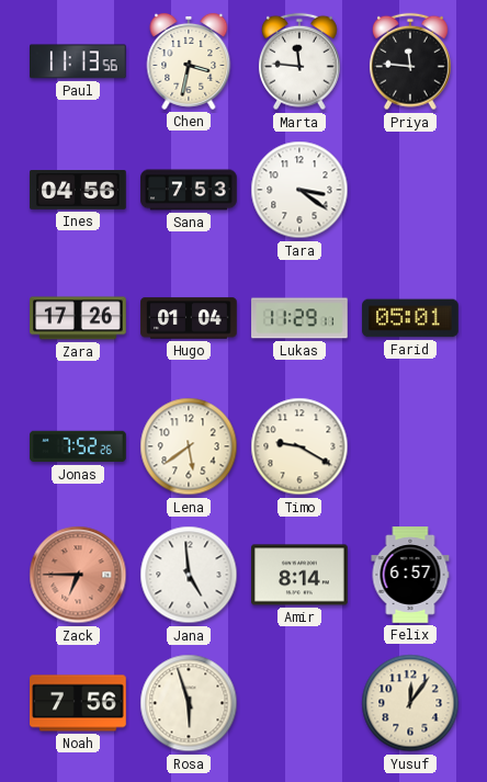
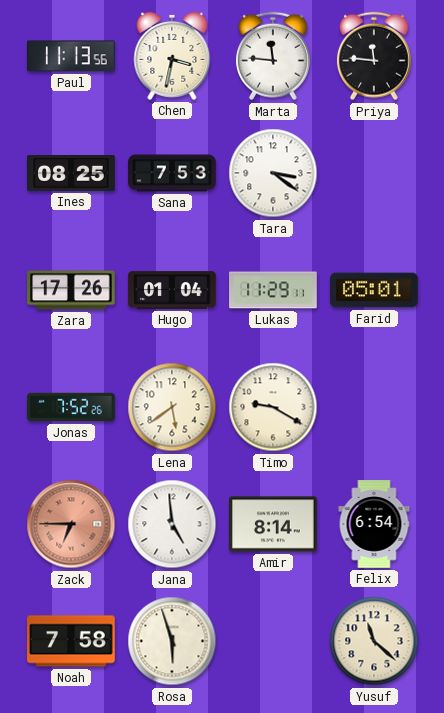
Ines: 04:56 -> 08:25
Felix: 6:57 -> 6:54
Noah: 7:56 -> 7:58
Yusuf: 12:06 -> 11:22
